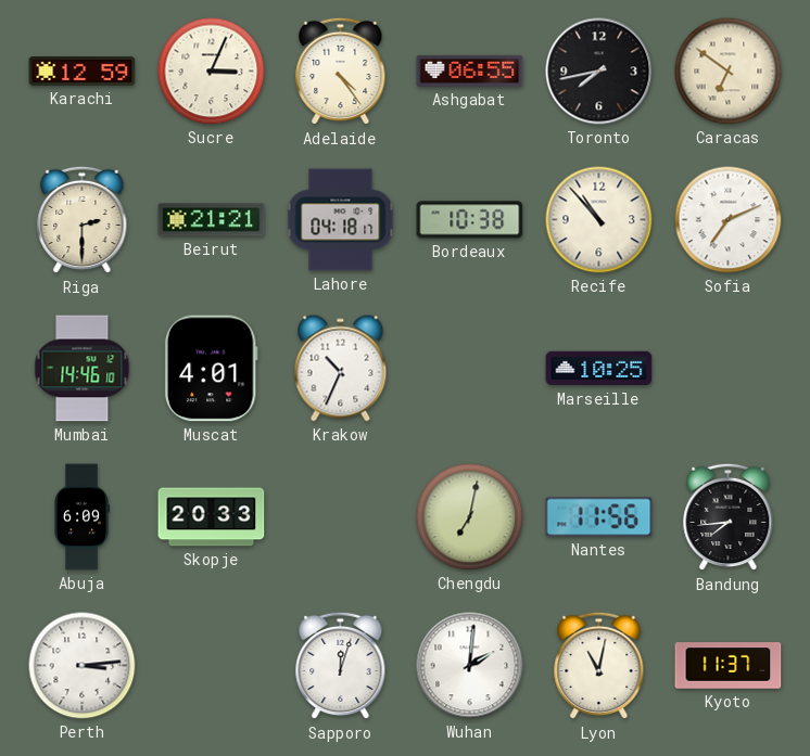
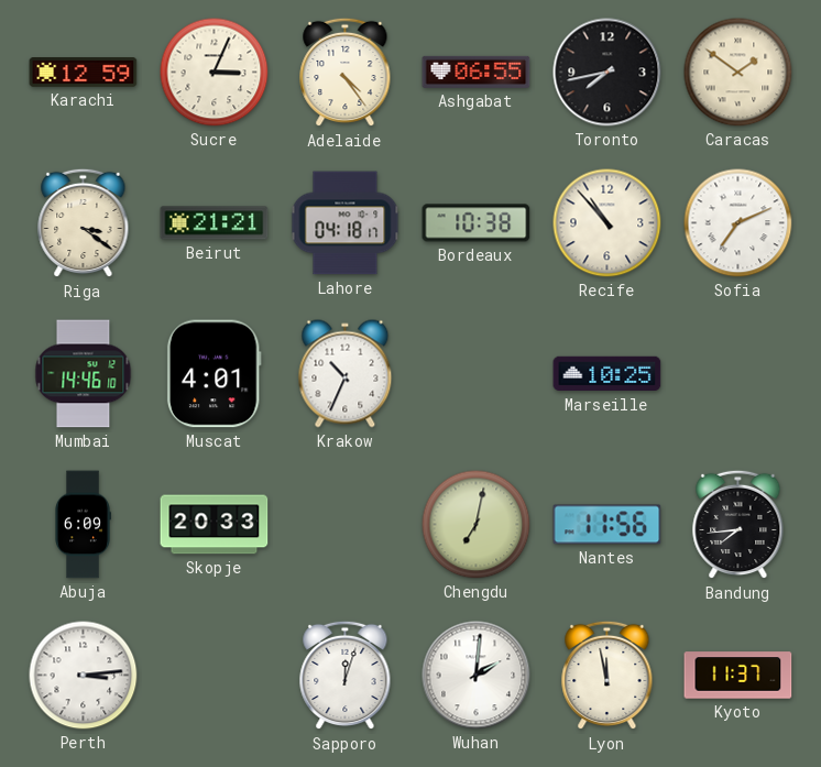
Caracas: 6:51 -> 1:51
Riga: 2:30 -> 3:21
Lyon: 11:02 -> 11:58
